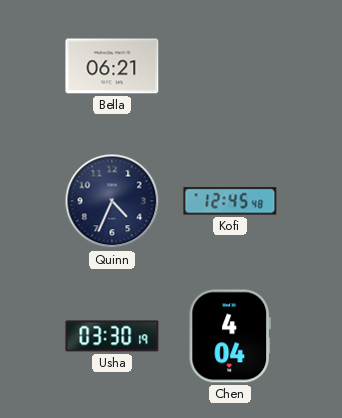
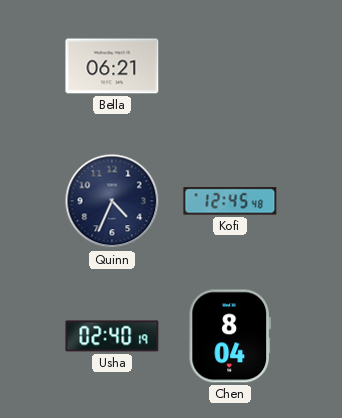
Usha: 03:30 -> 02:40
Chen: 4:04 -> 8:04
